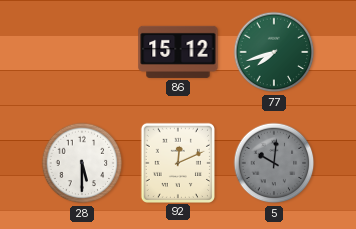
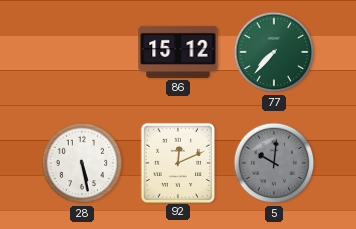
77: 7:42 -> 7:37
28: 5:30 -> 5:28
